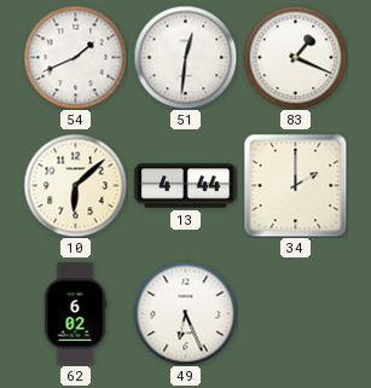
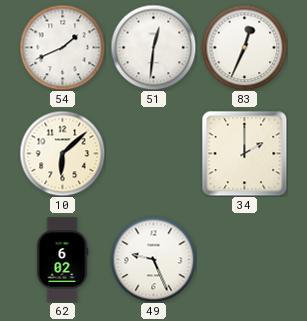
83: 1:19 -> 12:34
13: 4:44 -> none
49: 6:26 -> 9:26
